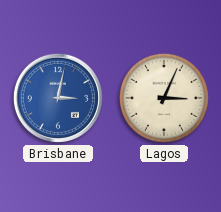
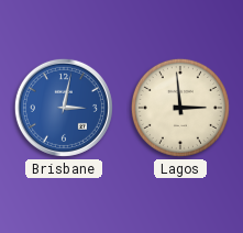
Lagos: 3:04 -> 2:59
